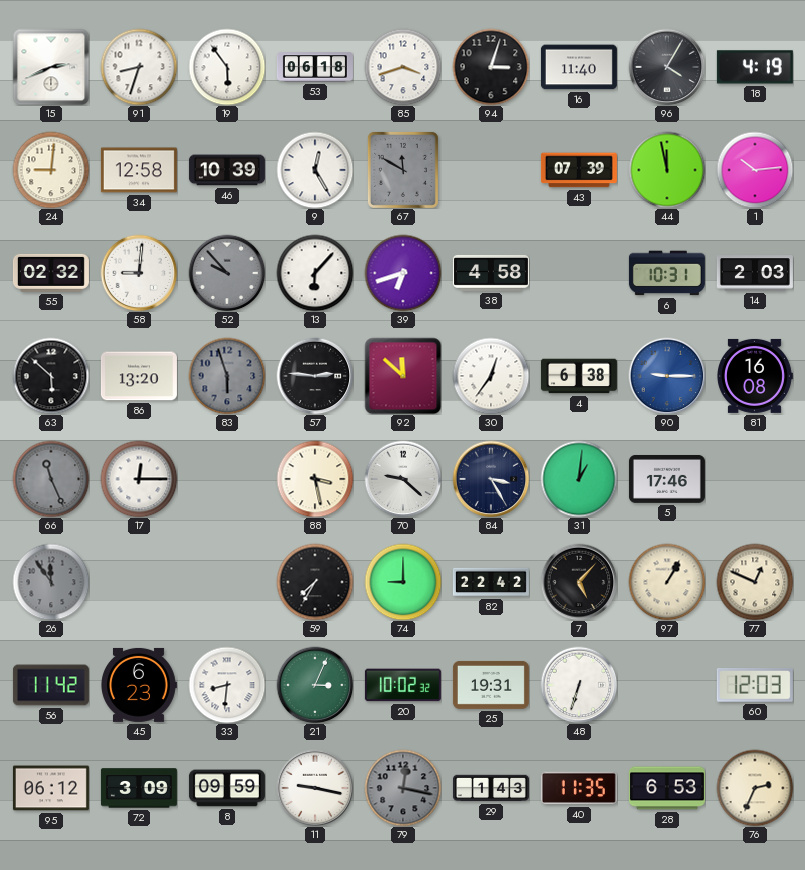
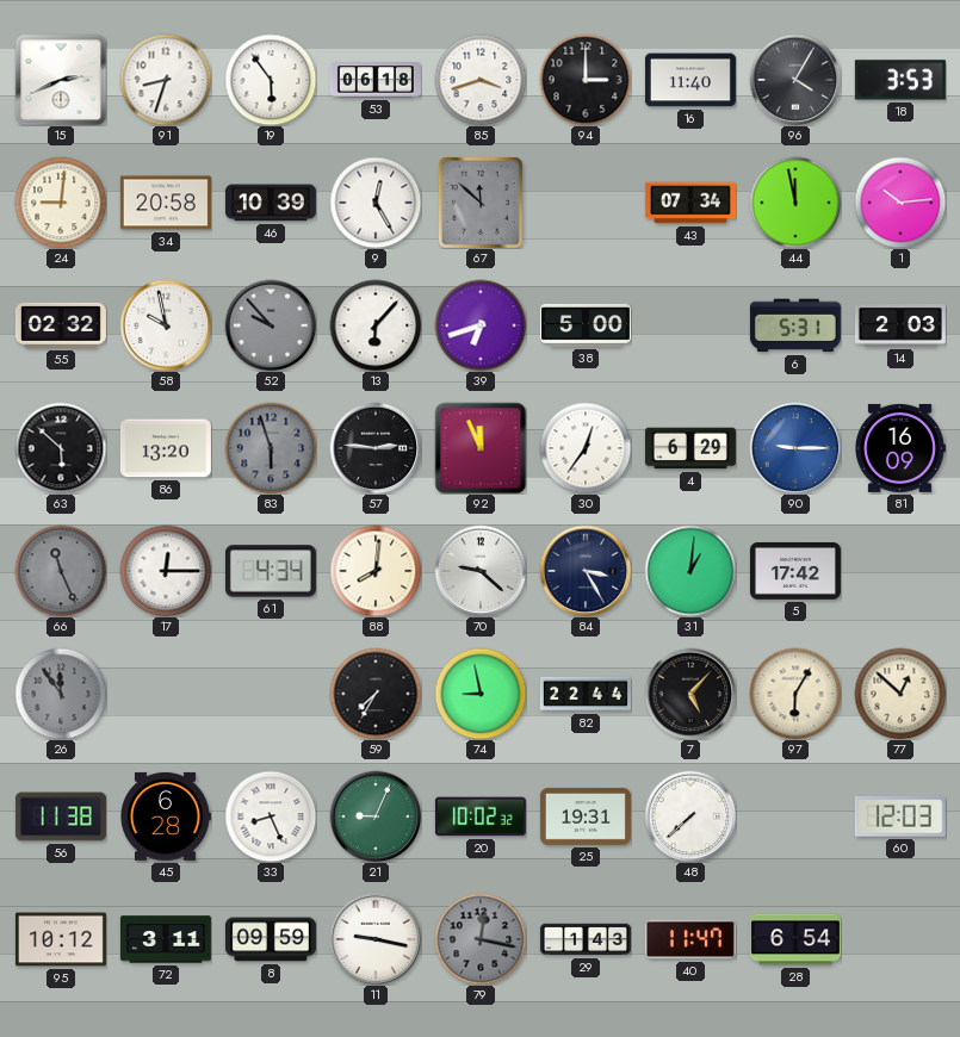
94: 3:03 -> 3:00
18: 4:19 -> 3:53
34: 12:58 -> 20:58
67: 11:50 -> 11:52
43: 07:39 -> 07:34
58: 9:01 -> 9:58
38: 4:58 -> 5:00
6: 10:31 -> 5:31
92: 11:52 -> 11:56
4: 6:38 -> 6:29
81: 16:08 -> 16:09
61: none -> 4:34
88: 3:28 -> 8:01
5: 17:46 -> 17:42
74: 9:00 -> 8:58
82: 22:42 -> 22:44
97: 1:05 -> 6:05
77: 12:49 -> 12:52
56: 11:42 -> 11:38
45: 6:23 -> 6:28
33: 8:31 -> 8:26
21: 3:04 -> 9:04
48: 6:33 -> 7:38
95: 06:12 -> 10:12
72: 3:09 -> 3:11
40: 11:35 -> 11:47
28: 6:53 -> 6:54
76: 2:34 -> none
